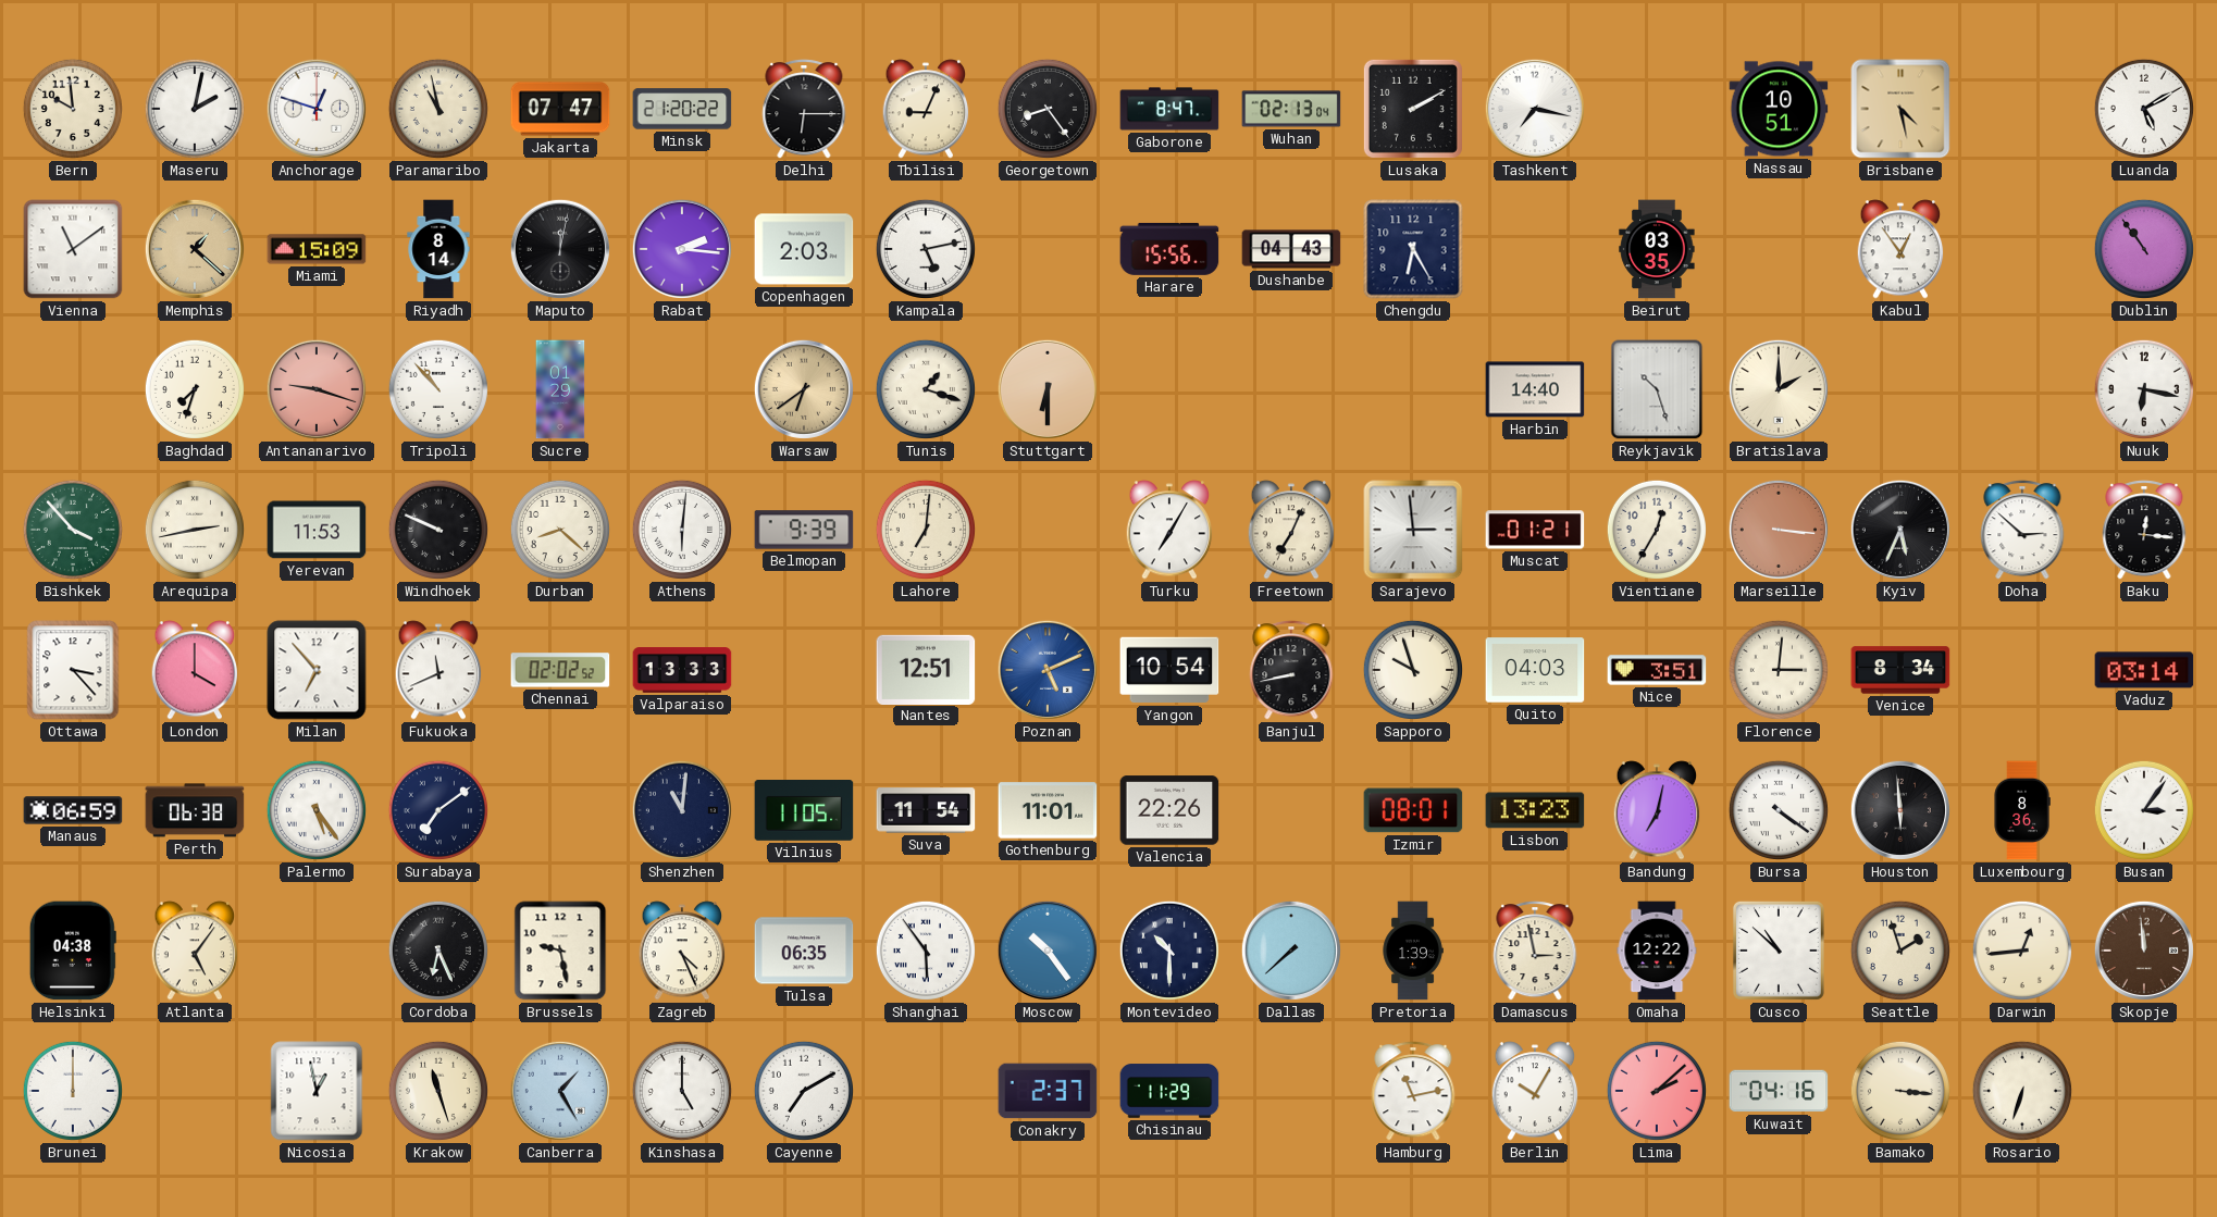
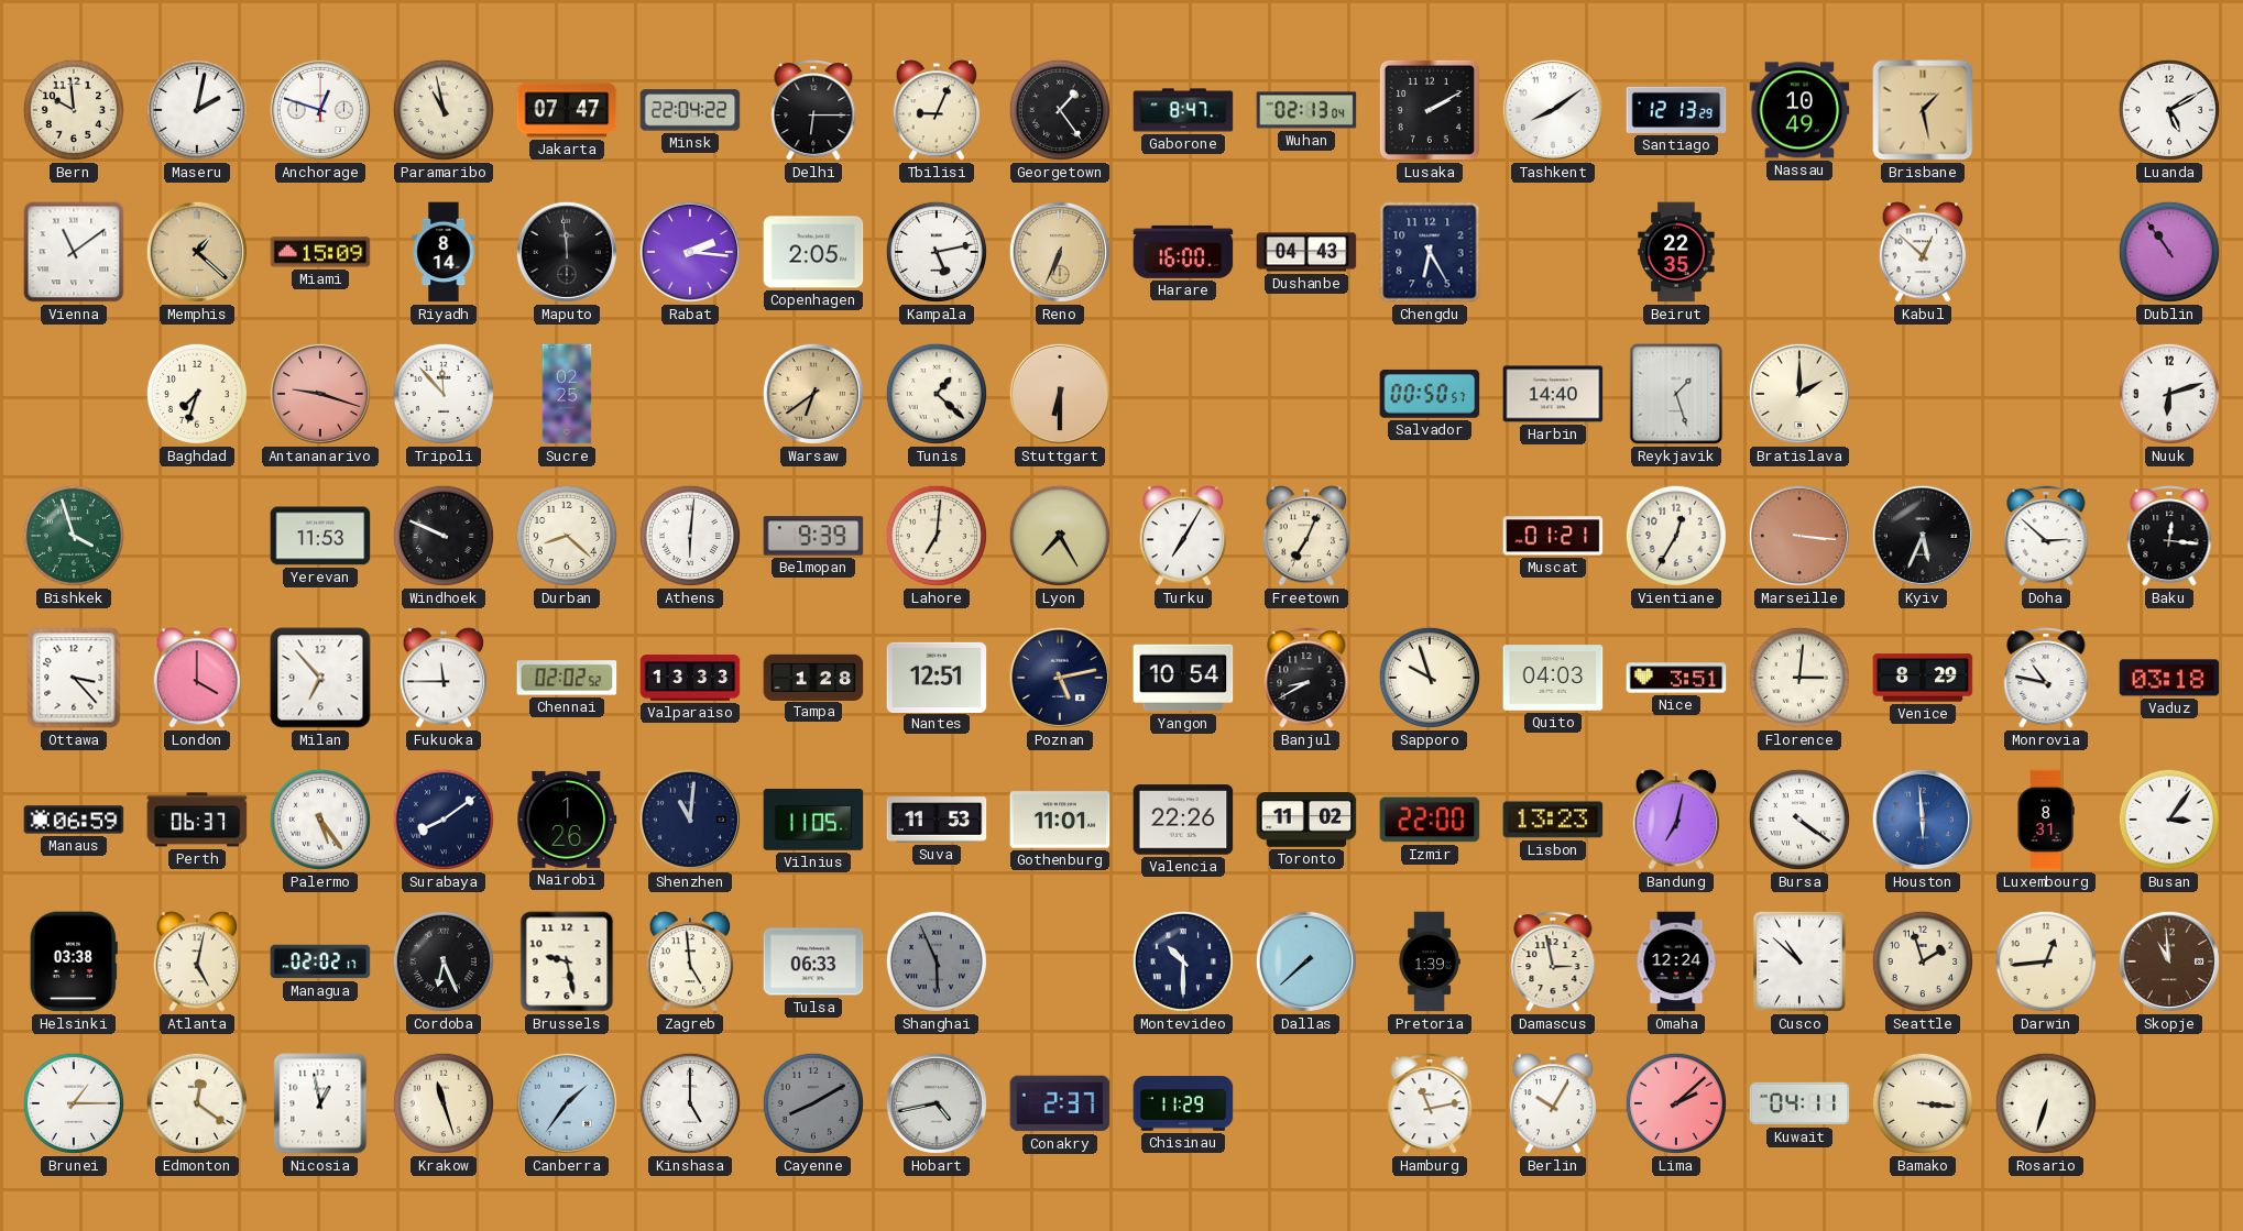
Minsk: 21:20 -> 22:04
Georgetown: 8:24 -> 1:24
Tashkent: 7:17 -> 8:09
Santiago: none -> 12:13
Nassau: 10:51 -> 10:49
Brisbane: 4:28 -> 1:28
Maputo: 12:02 -> 11:59
Copenhagen: 2:03 -> 2:05
Reno: none -> 6:34
Harare: 15:56 -> 16:00
Beirut: 03:35 -> 22:35
Kabul: 12:54 -> 12:52
Tripoli: 10:53 -> 11:53
Sucre: 01:29 -> 02:25
Tunis: 1:18 -> 1:22
Salvador: none -> 00:50
Reykjavik: 10:27 -> 1:27
Nuuk: 6:17 -> 6:12
Bishkek: 3:53 -> 3:57
Arequipa: 2:43 -> none
Lyon: none -> 7:25
Sarajevo: 2:59 -> none
Fukuoka: 11:41 -> 11:45
Tampa: none -> 1:28
Poznan: 5:11 -> 5:13
Poznan dial: blue -> navy
Banjul: 8:43 -> 8:40
Venice: 8:34 -> 8:29
Monrovia: none -> 10:47
Vaduz: 03:14 -> 03:18
Perth: 06:38 -> 06:37
Surabaya: 7:09 -> 8:09
Nairobi: none -> 1:26
Suva: 11:54 -> 11:53
Toronto: none -> 11:02
Izmir: 08:01 -> 22:00
Houston dial: black -> blue
Luxembourg: 8:36 -> 8:31
Helsinki: 04:38 -> 03:38
Atlanta: 5:06 -> 5:02
Managua: none -> 02:02
Zagreb: 4:26 -> 4:59
Tulsa: 06:35 -> 06:33
Shanghai: 5:54 -> 5:56
Shanghai dial: white -> grey
Moscow: 10:24 -> none
Omaha: 12:22 -> 12:24
Skopje: 11:59 -> 10:59
Brunei: 12:00 -> 1:15
Edmonton: none -> 12:21
Canberra: 1:25 -> 1:36
Cayenne: 7:10 -> 8:10
Cayenne dial: white -> grey
Hobart: none -> 4:43
Kuwait: 04:16 -> 04:11
